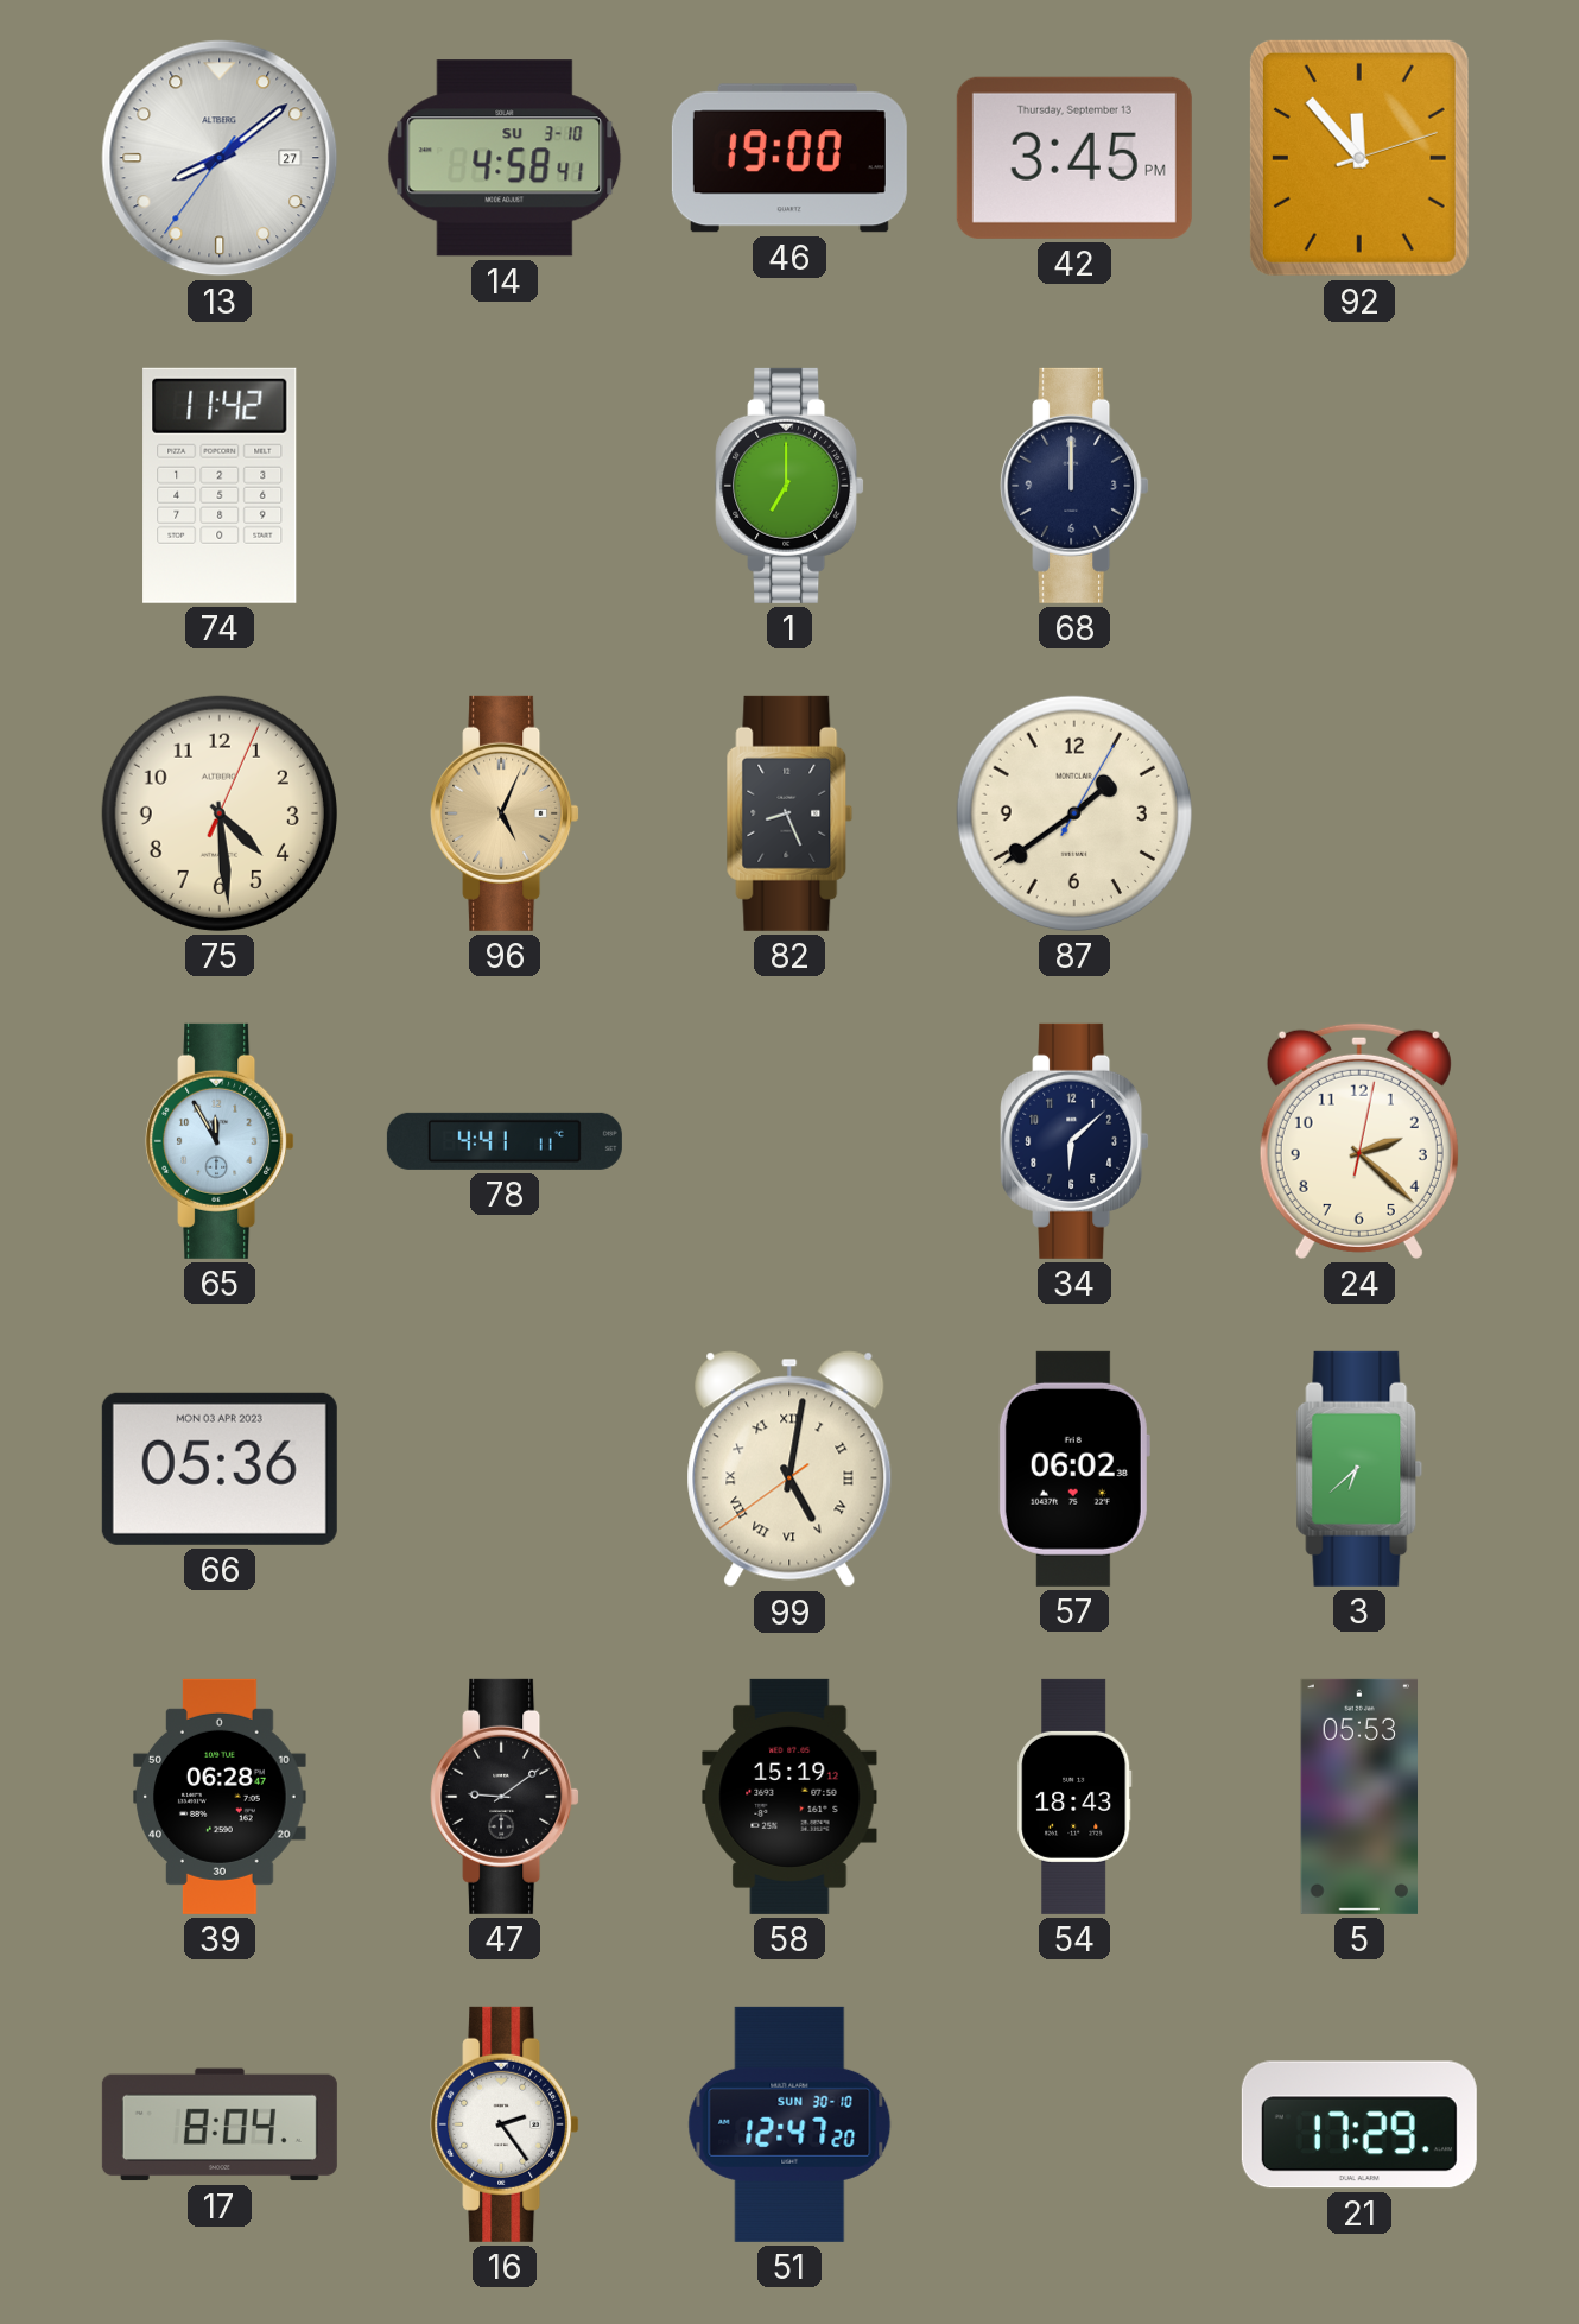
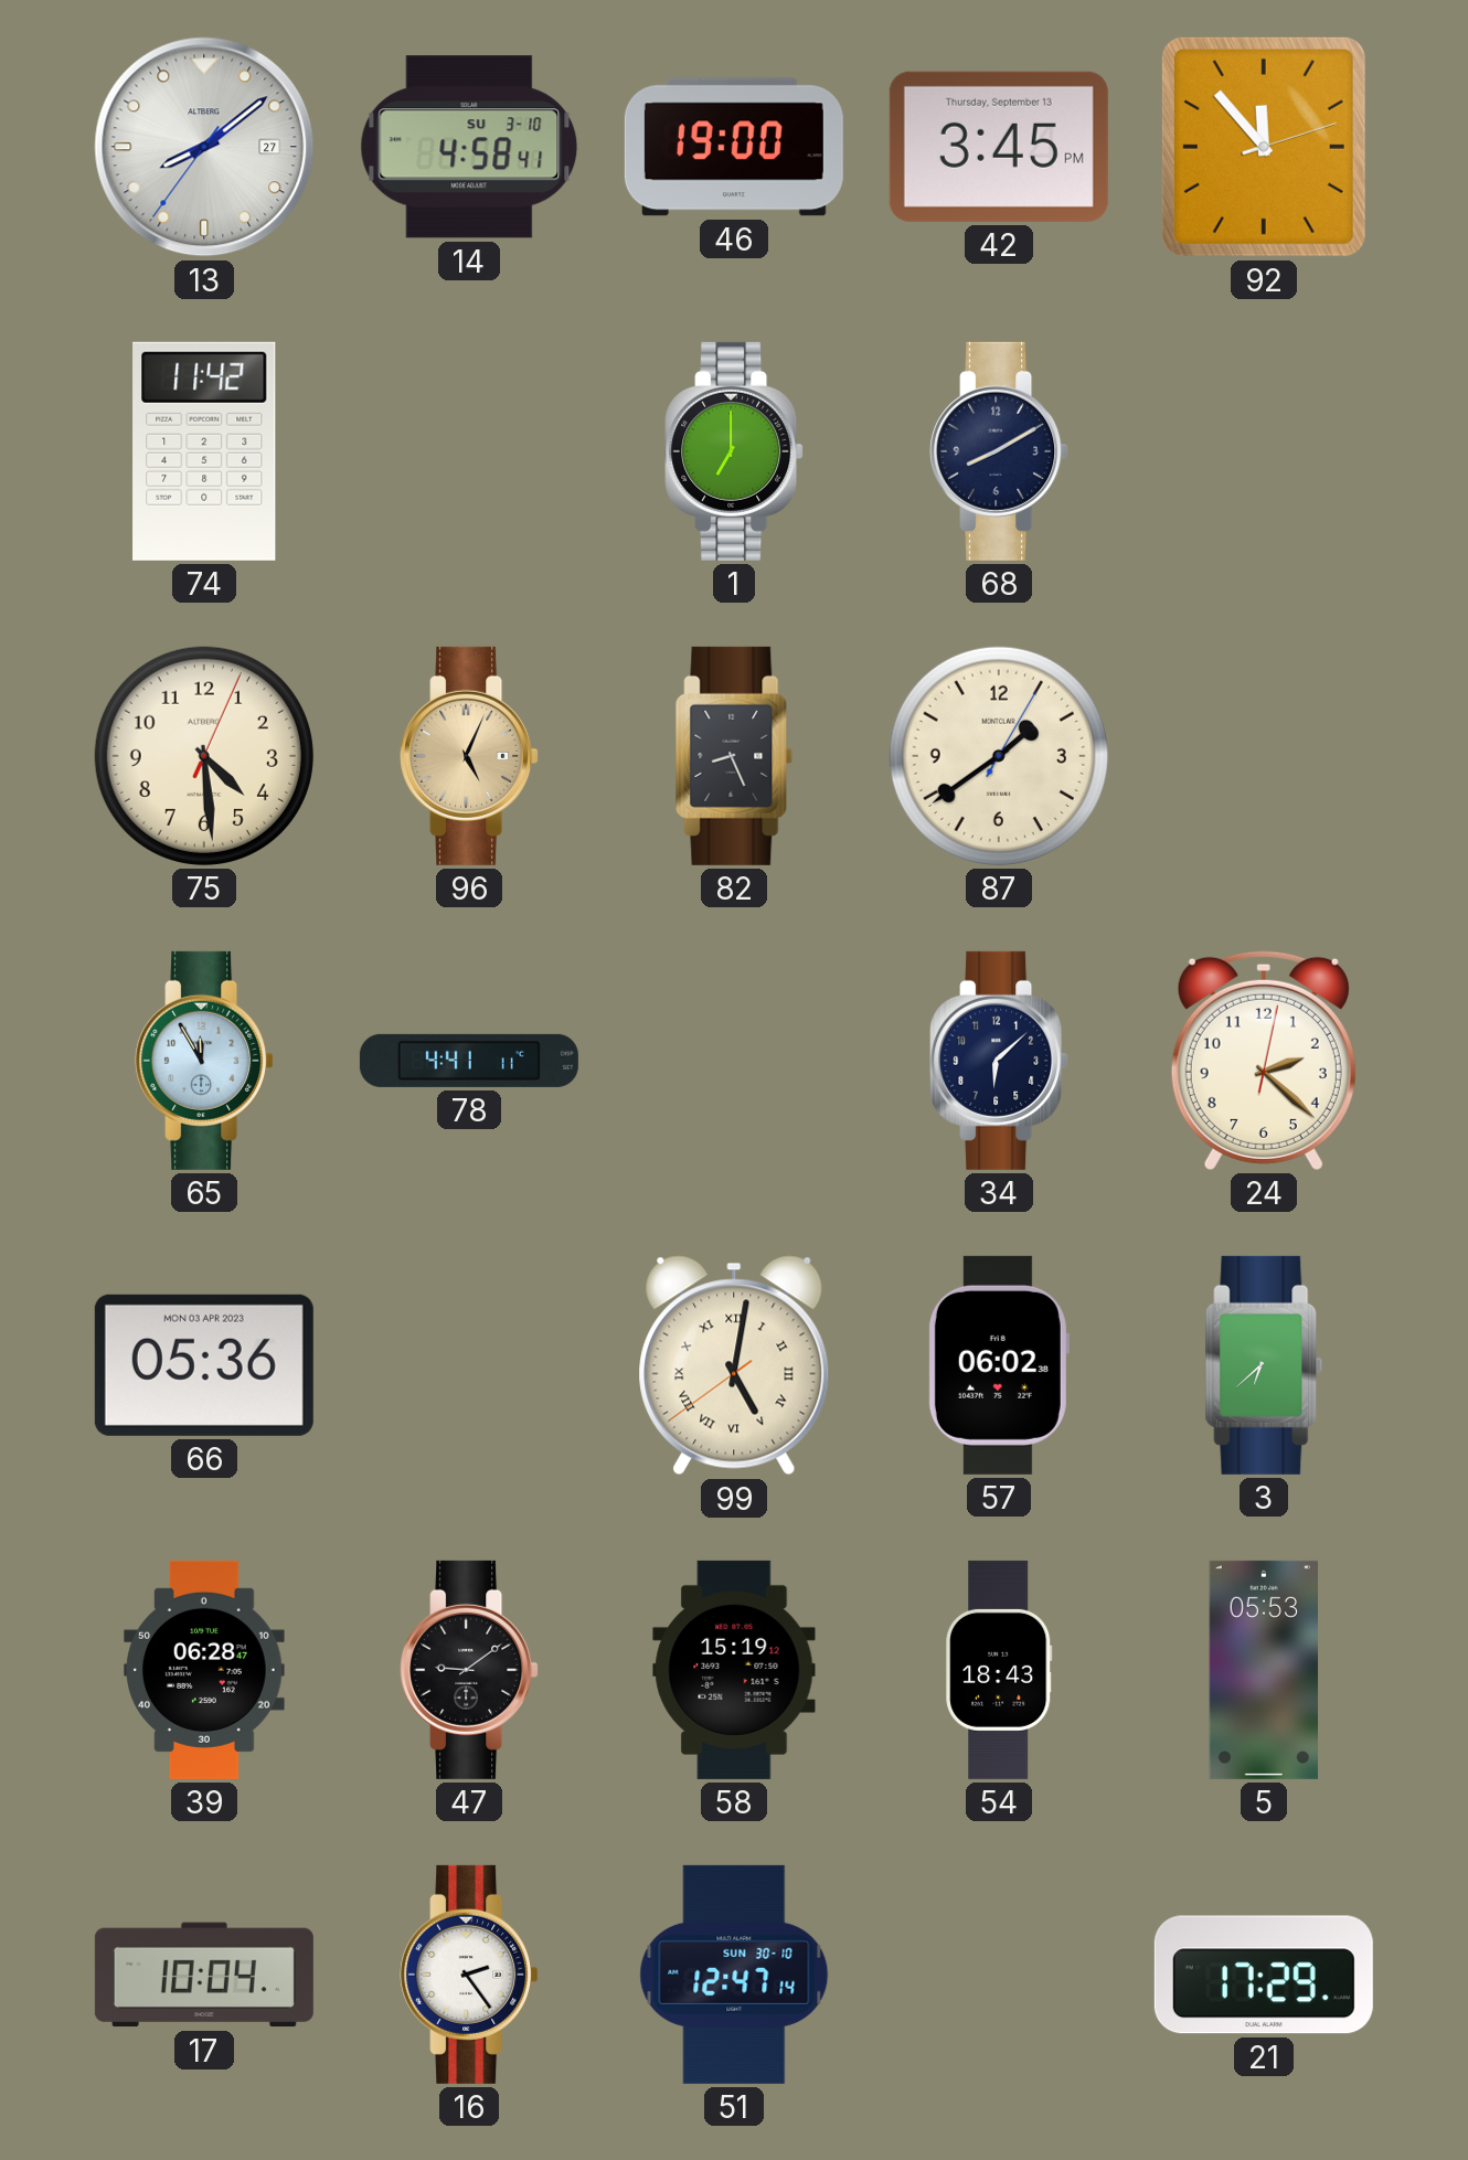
68: 12:00 -> 8:10
17: 8:04 -> 10:04
51: 12:47:20 -> 12:47:14
